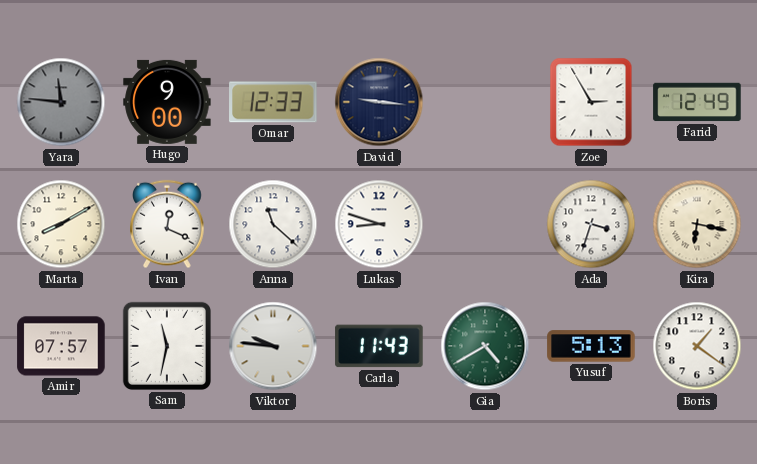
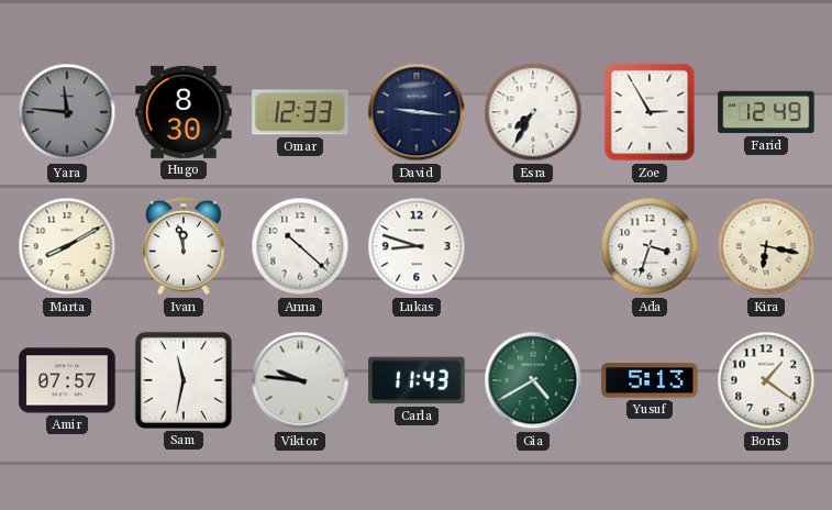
Hugo: 9:00 -> 8:30
Esra: none -> 7:35
Ivan: 12:19 -> 11:58
Anna: 11:22 -> 10:22
